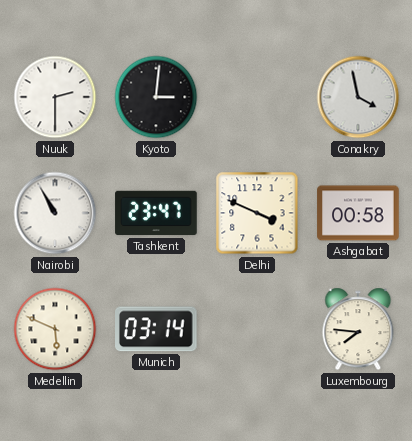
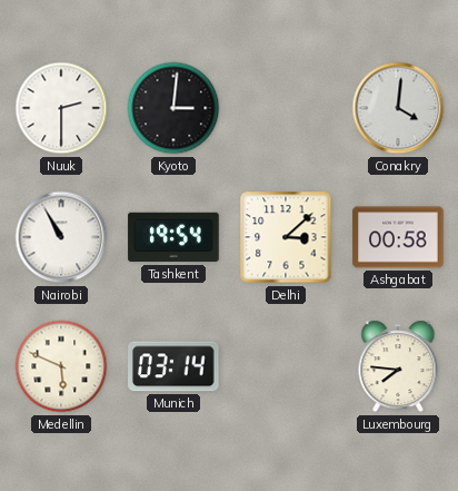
Conakry: 3:58 -> 4:01
Tashkent: 23:47 -> 19:54
Delhi: 3:49 -> 3:08
